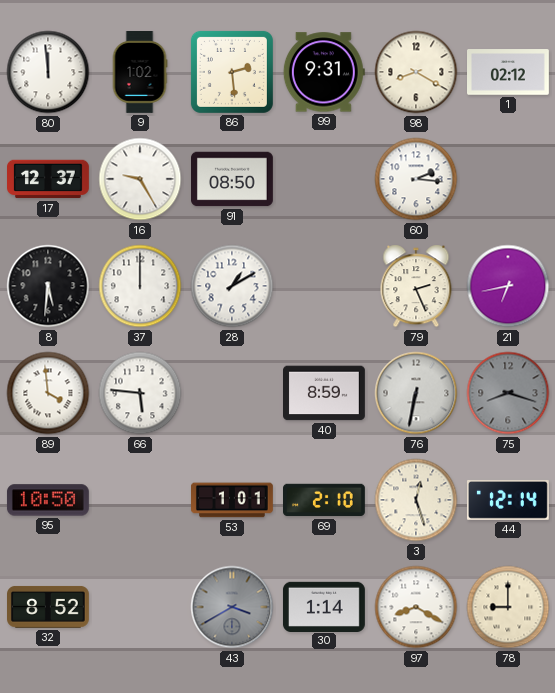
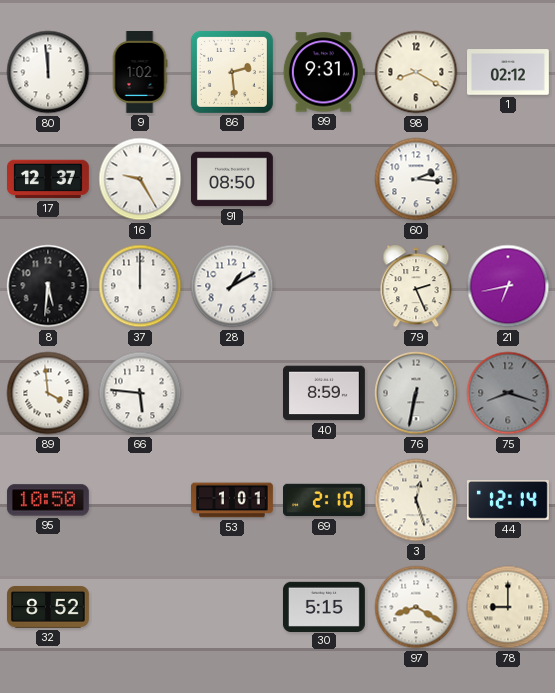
43: 3:40 -> none
30: 1:14 -> 5:15
